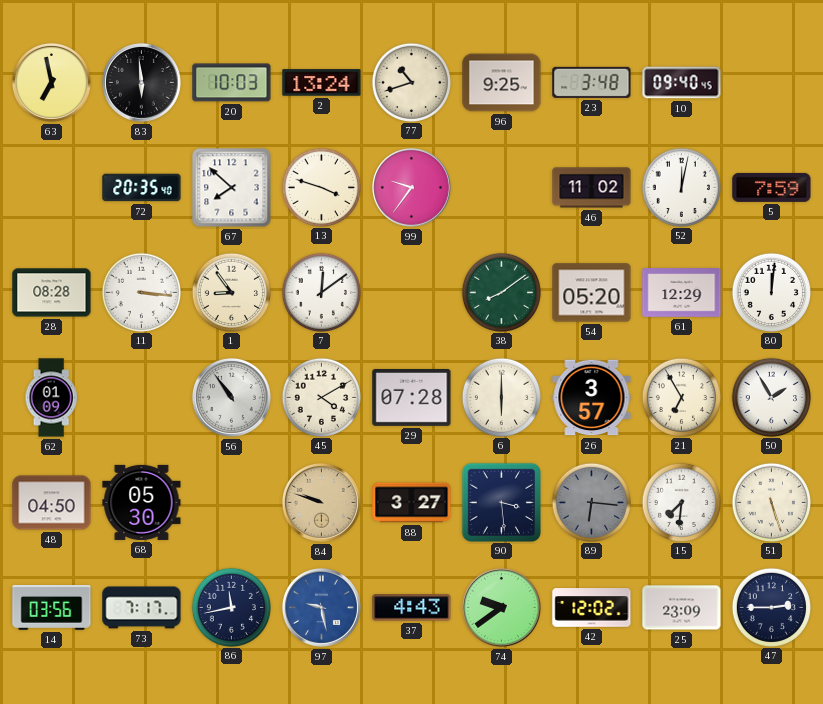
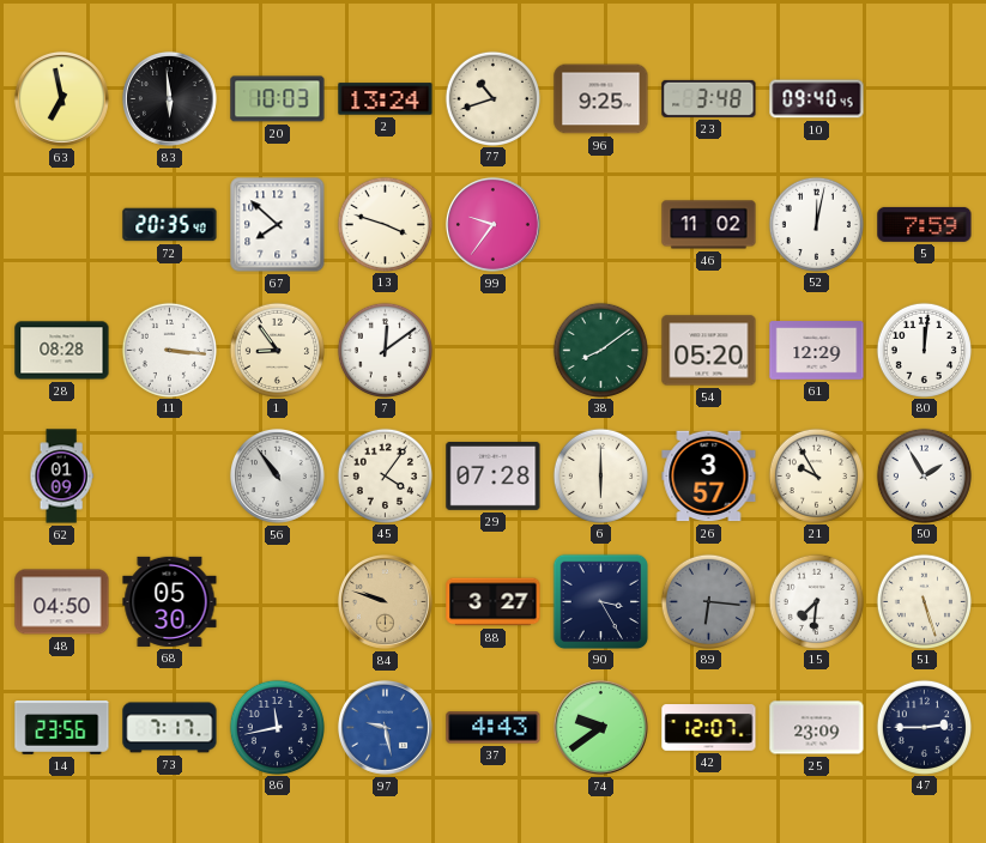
45: 4:10 -> 4:06
21: 6:55 -> 9:55
90: 3:29 -> 3:25
14: 03:56 -> 23:56
42: 12:02 -> 12:07
